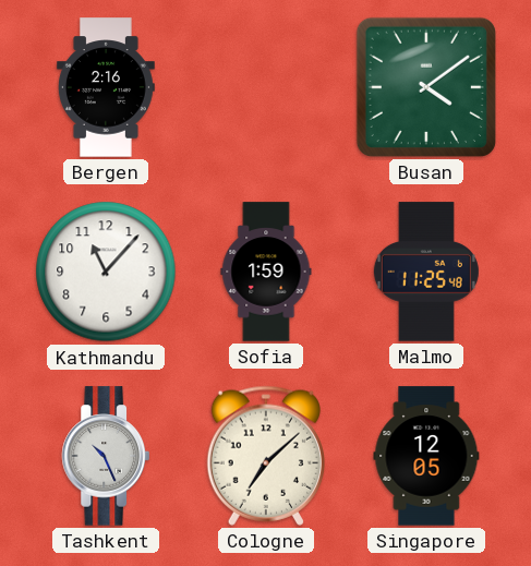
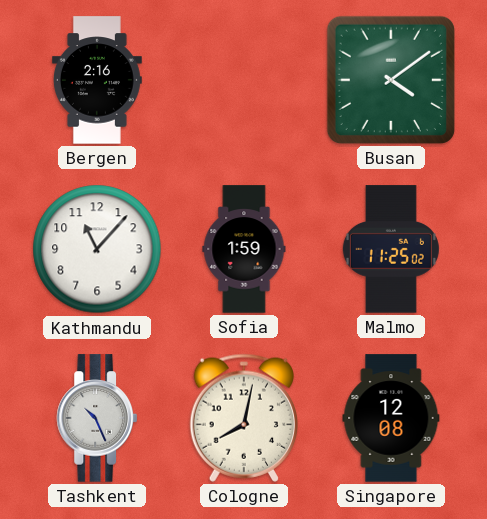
Malmo: 11:25:48 -> 11:25:02
Cologne: 7:08 -> 8:02
Singapore: 12:05 -> 12:08
